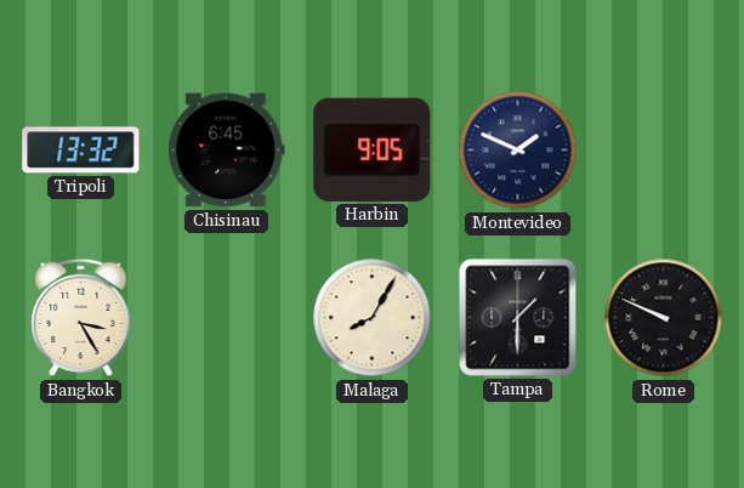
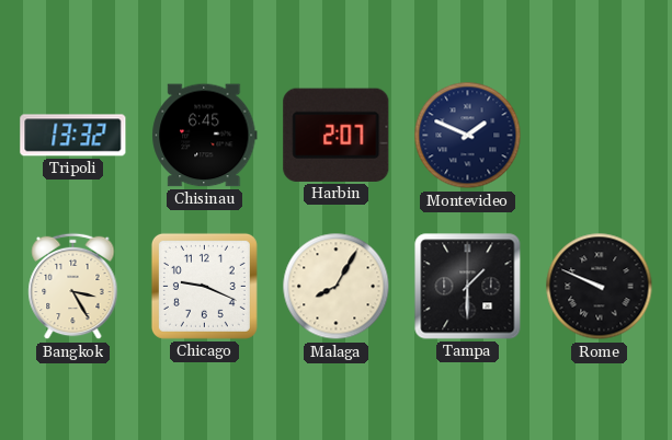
Harbin: 9:05 -> 2:07
Chicago: none -> 9:19
